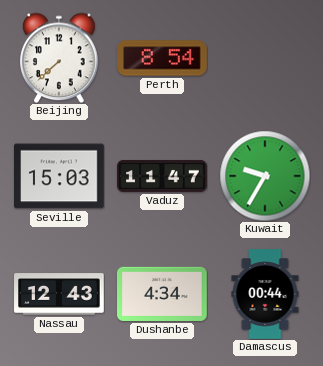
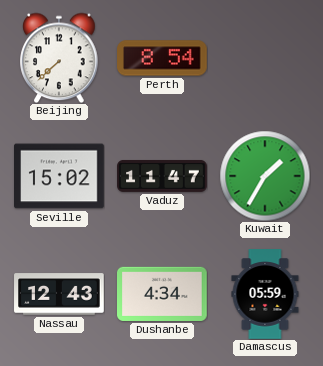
Seville: 15:03 -> 15:02
Kuwait: 9:35 -> 1:35
Damascus: 00:44 -> 05:59
